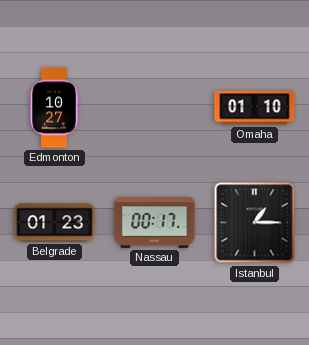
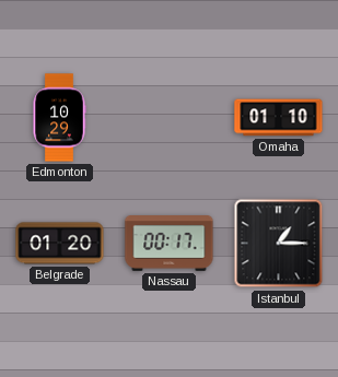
Edmonton: 10:27 -> 10:29
Belgrade: 01:23 -> 01:20
